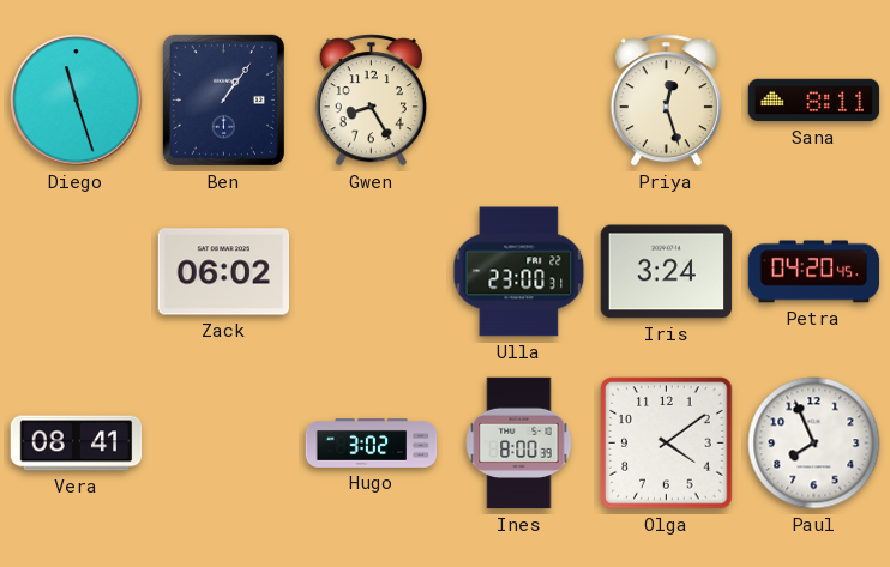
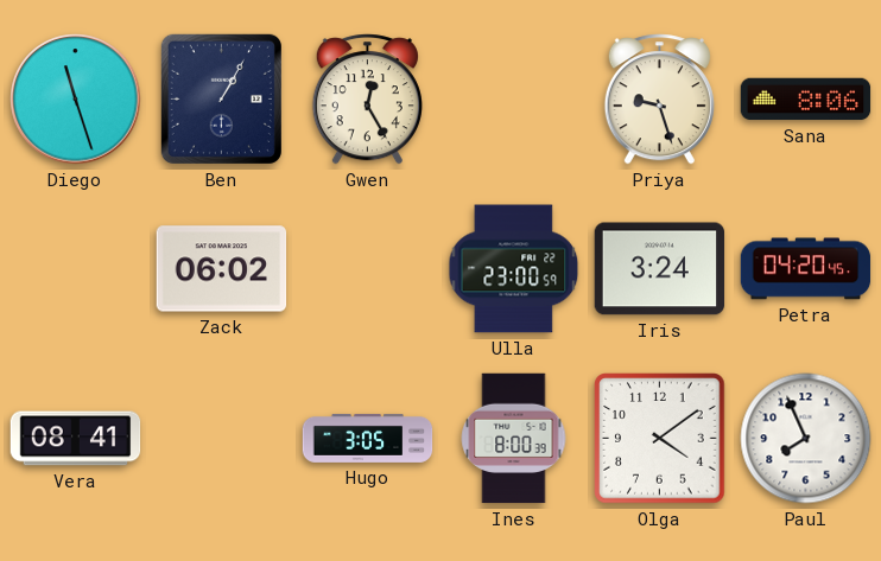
Ben: 1:06 -> 1:05
Gwen: 8:25 -> 12:25
Priya: 12:27 -> 9:27
Sana: 8:11 -> 8:06
Ulla: 23:00:31 -> 23:00:59
Hugo: 3:02 -> 3:05
